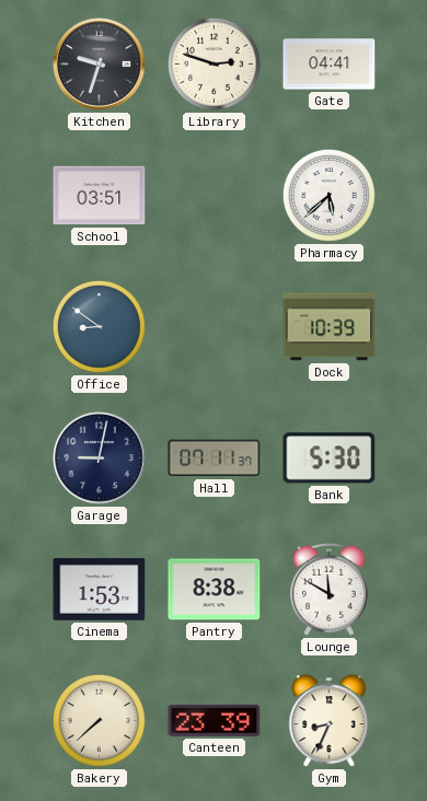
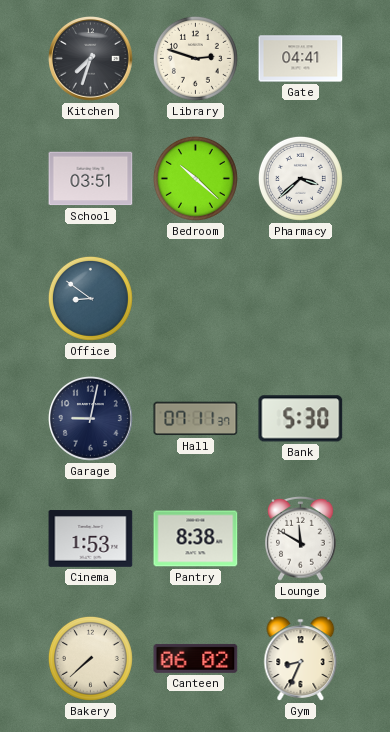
Kitchen: 9:33 -> 7:33
Bedroom: none -> 10:22
Pharmacy: 5:38 -> 3:38
Dock: 10:39 -> none
Canteen: 23:39 -> 06:02
